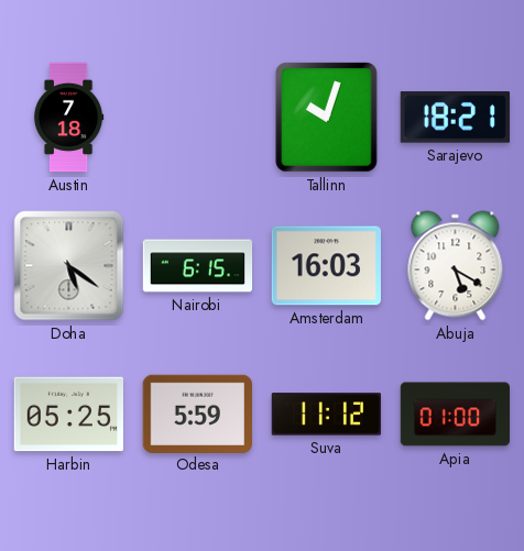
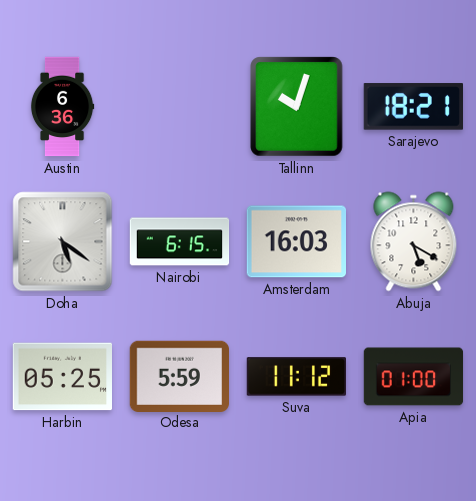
Austin: 7:18 -> 6:36
